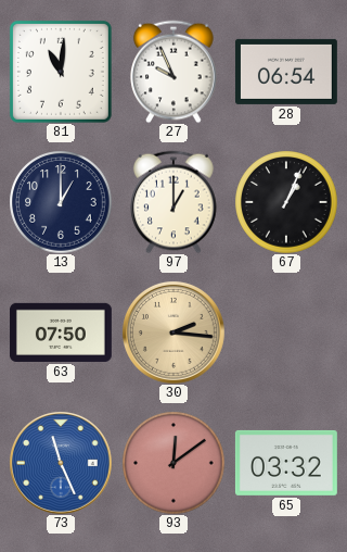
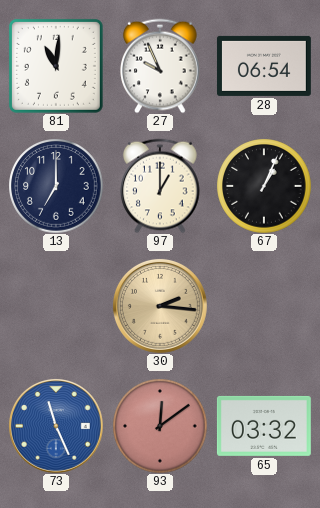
13: 1:00 -> 7:00
63: 07:50 -> none
